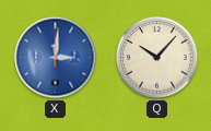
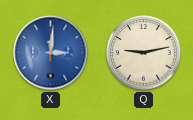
Q: 10:07 -> 9:13
